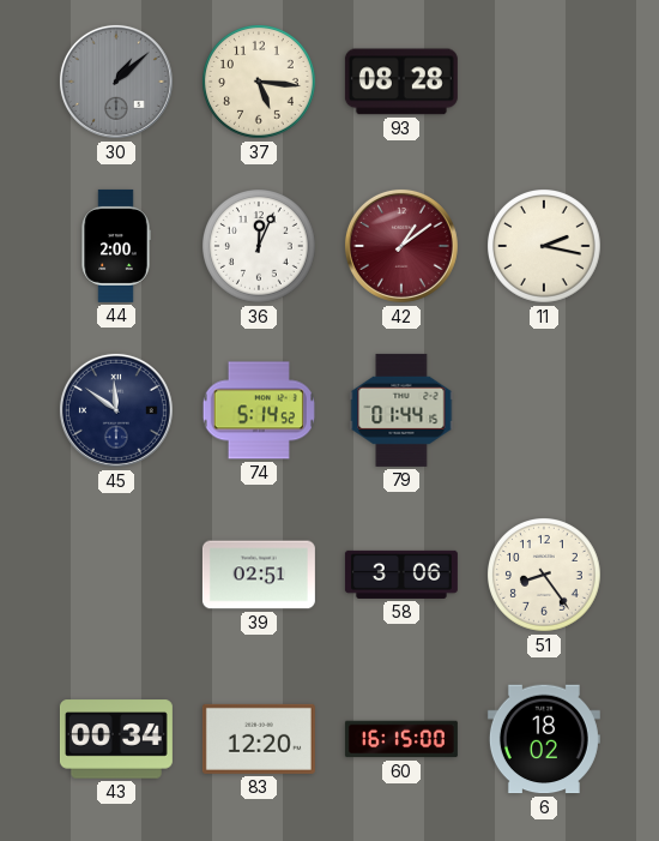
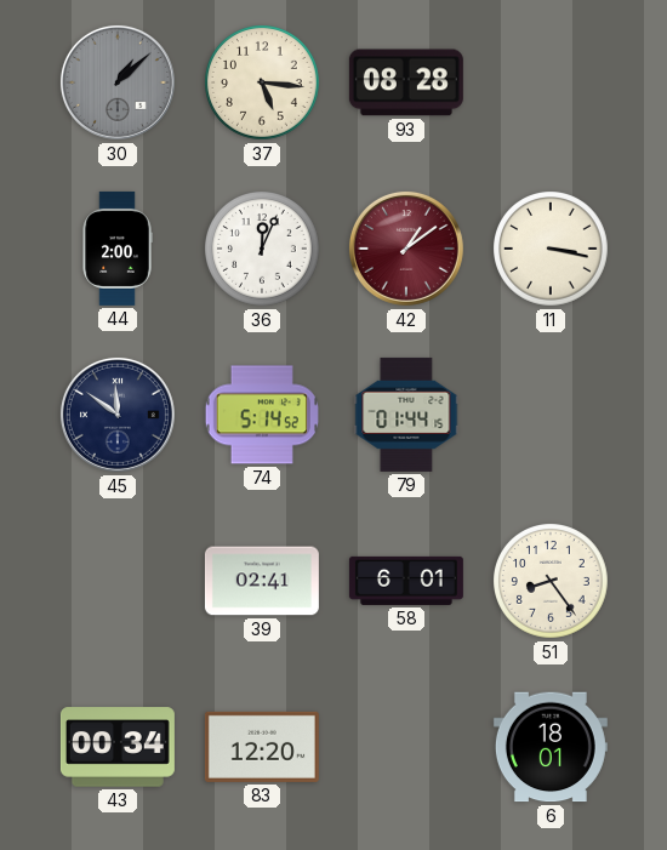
11: 2:17 -> 3:17
39: 02:51 -> 02:41
58: 3:06 -> 6:01
60: 16:15 -> none
6: 18:02 -> 18:01
